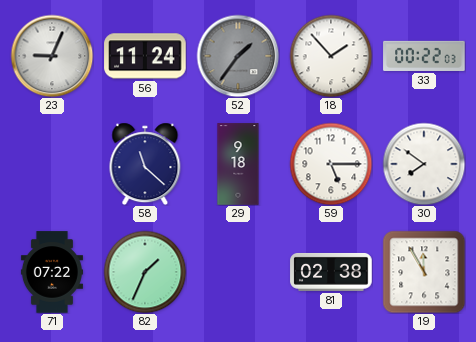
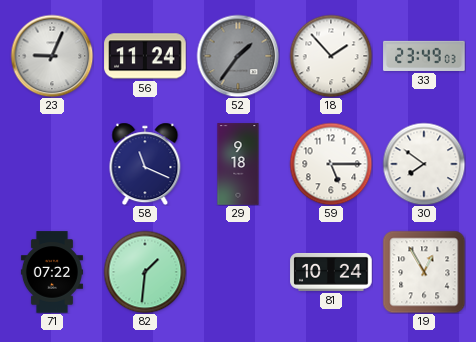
33: 00:22 -> 23:49
58: 11:22 -> 11:19
82: 1:34 -> 1:31
81: 02:38 -> 10:24
19: 11:55 -> 12:55
